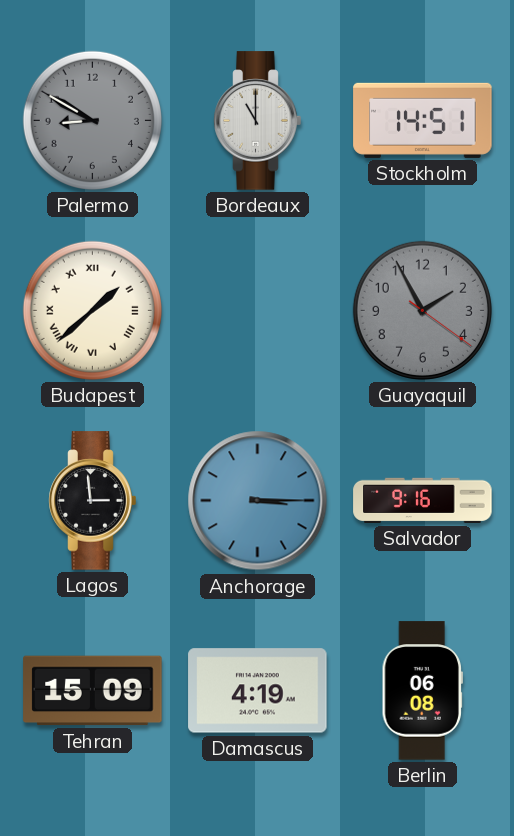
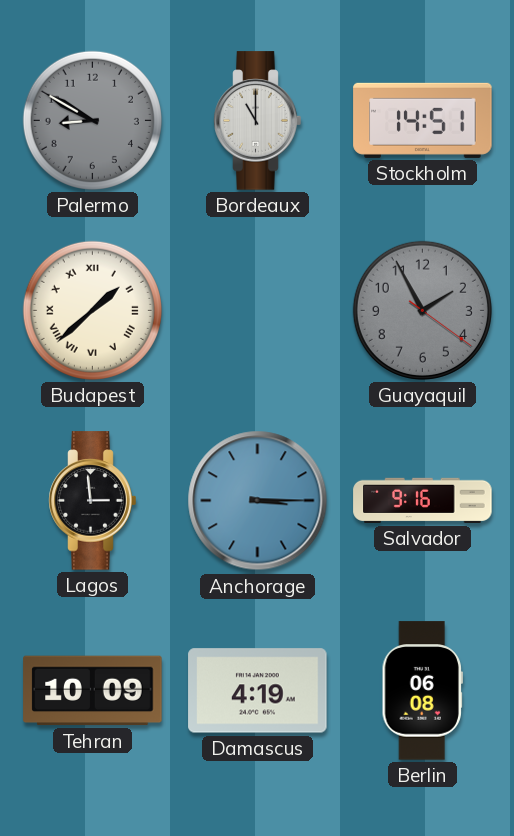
Tehran: 15:09 -> 10:09
